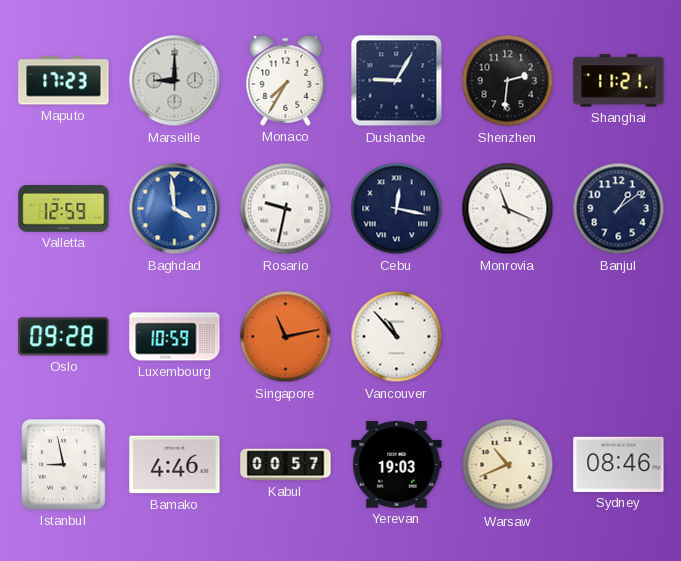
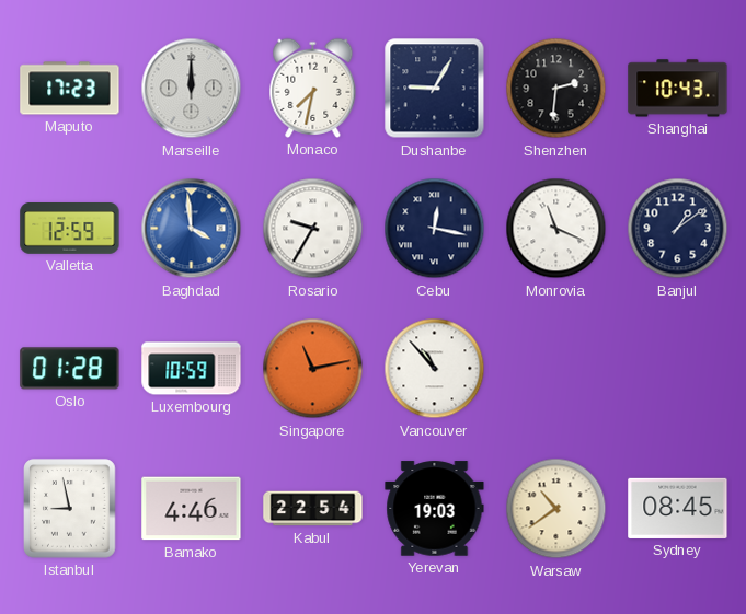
Marseille: 9:00 -> 12:00
Monaco: 7:35 -> 7:32
Shanghai: 11:21 -> 10:43
Rosario: 9:32 -> 9:35
Oslo: 09:28 -> 01:28
Kabul: 00:57 -> 22:54
Warsaw: 10:41 -> 10:39
Sydney: 08:46 -> 08:45
